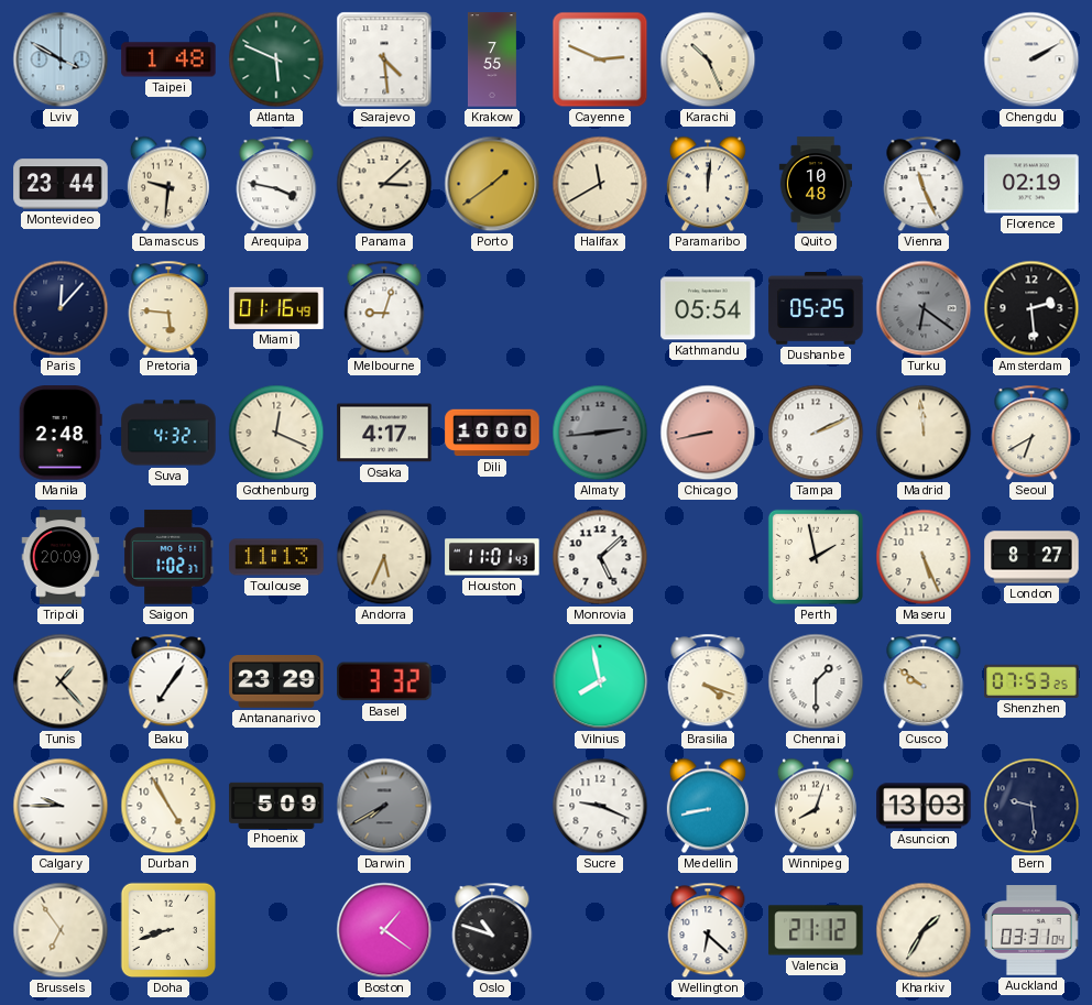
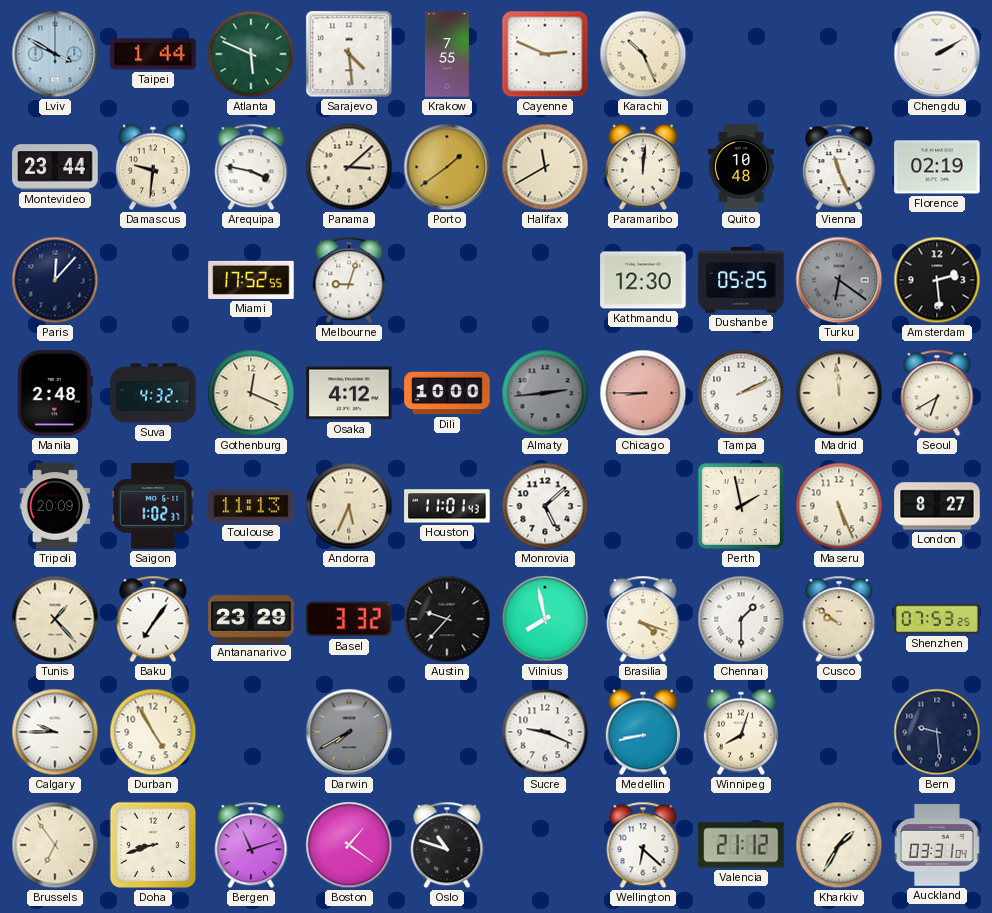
Taipei: 1:48 -> 1:44
Pretoria: 5:46 -> none
Miami: 01:16 -> 17:52
Kathmandu: 05:54 -> 12:30
Osaka: 4:17 -> 4:12
Chicago: 8:43 -> 8:45
Austin: none -> 9:37
Phoenix: 5:09 -> none
Asuncion: 13:03 -> none
Bergen: none -> 11:12
